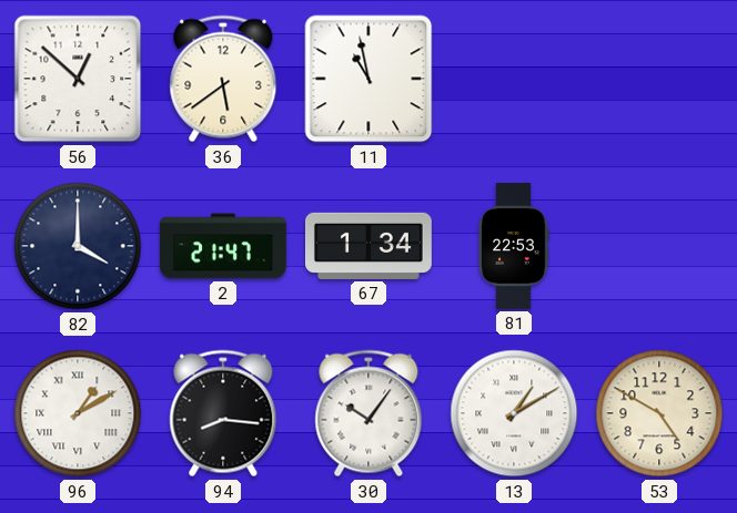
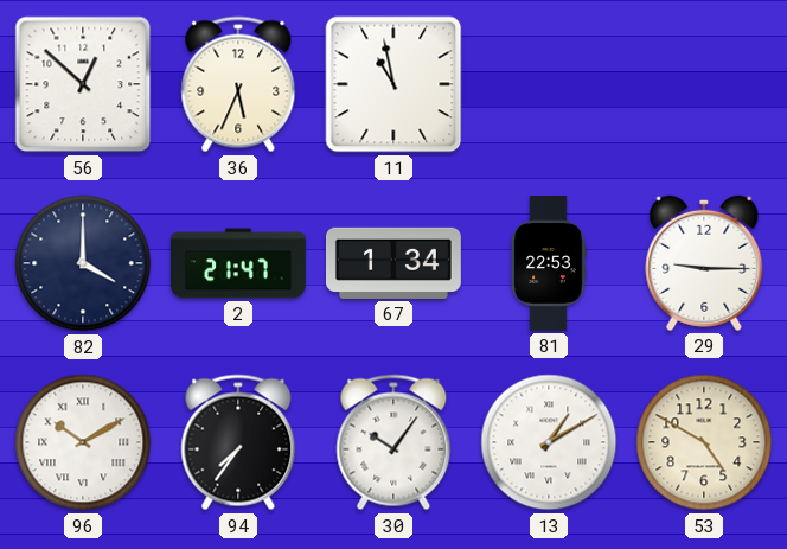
36: 5:39 -> 5:34
29: none -> 9:15
96: 1:10 -> 10:10
94: 8:16 -> 7:36
